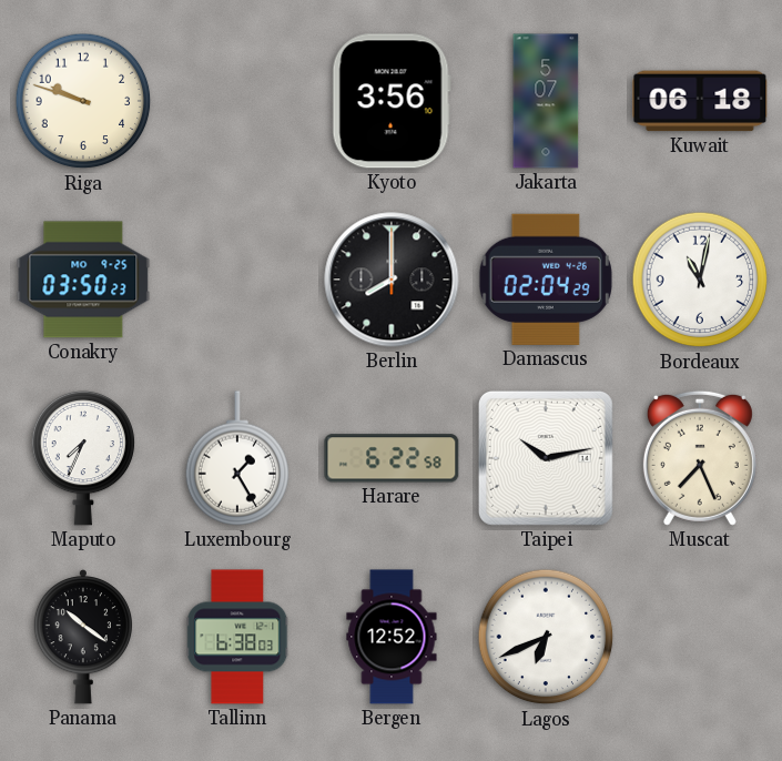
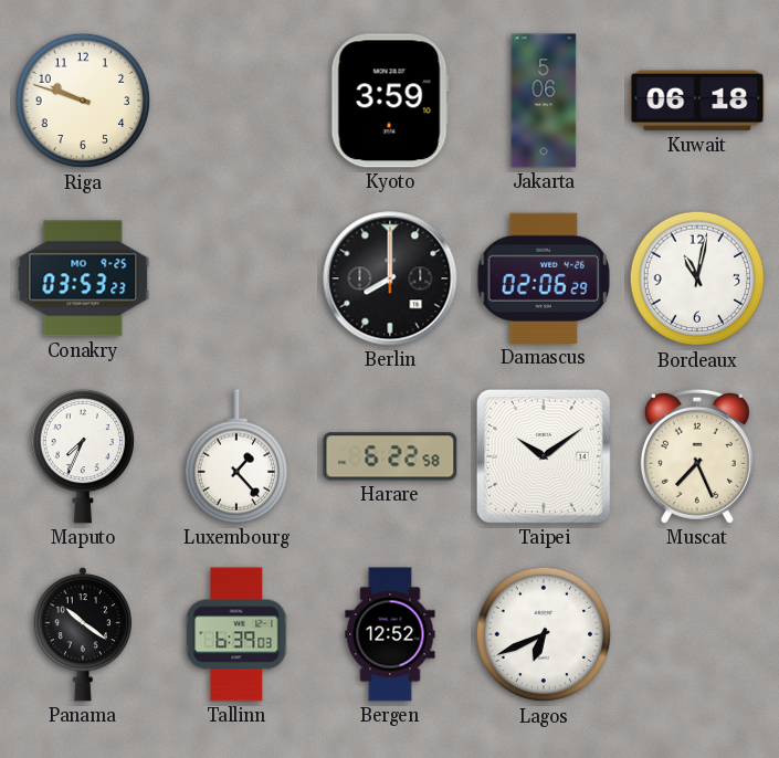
Kyoto: 3:56 -> 3:59
Jakarta: 5:07 -> 5:06
Conakry: 03:50 -> 03:53
Damascus: 02:04 -> 02:06
Luxembourg: 1:25 -> 1:23
Taipei: 10:13 -> 10:09
Tallinn: 6:38 -> 6:39
